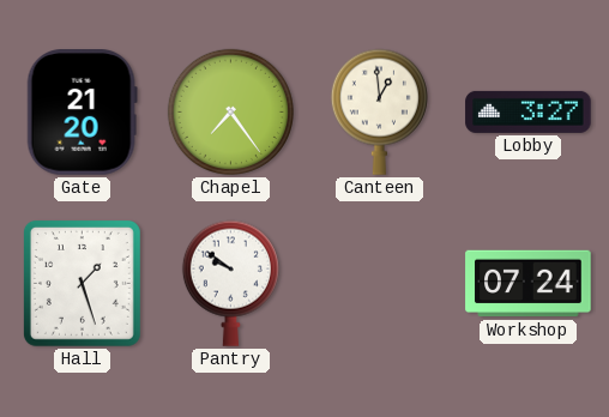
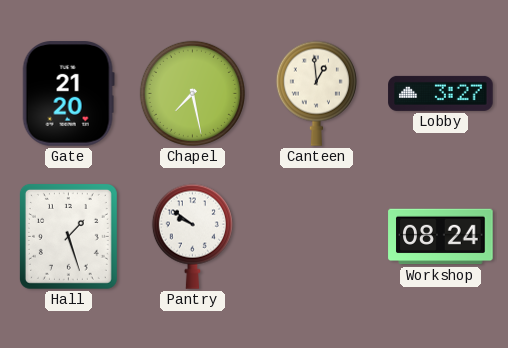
Chapel: 7:24 -> 7:28
Workshop: 07:24 -> 08:24
